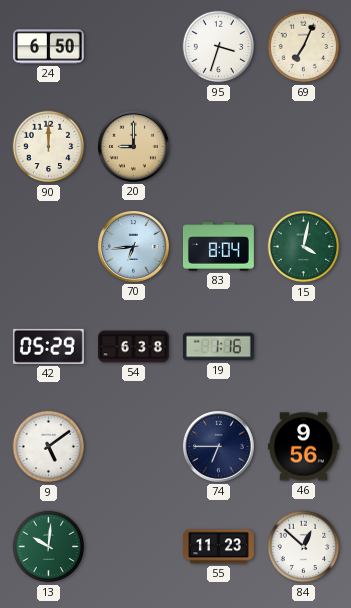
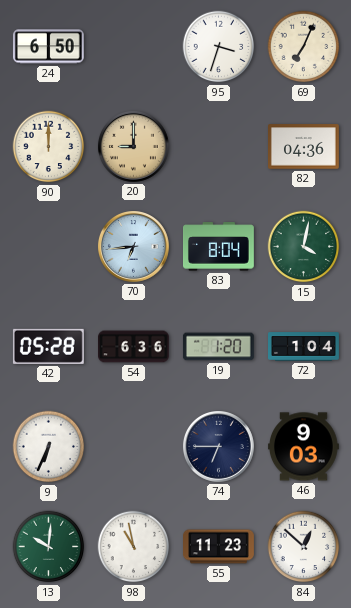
82: none -> 04:36
42: 05:29 -> 05:28
54: 6:38 -> 6:36
19: 1:16 -> 1:20
72: none -> 1:04
9: 5:09 -> 6:34
46: 9:56 -> 9:03
98: none -> 10:58
